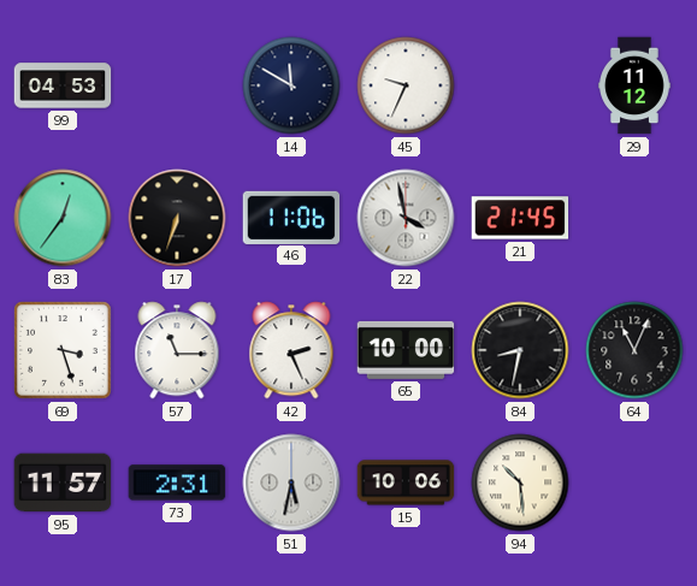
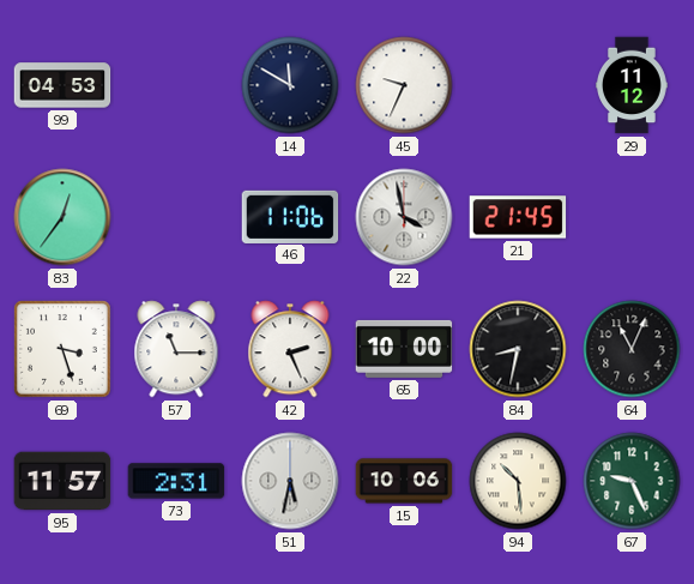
17: 6:33 -> none
67: none -> 9:26
